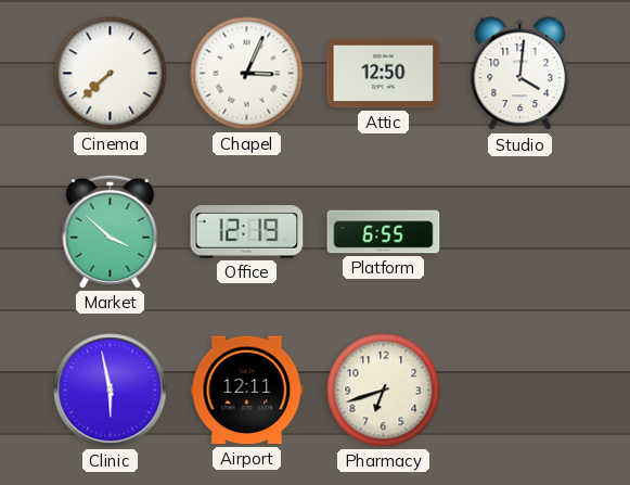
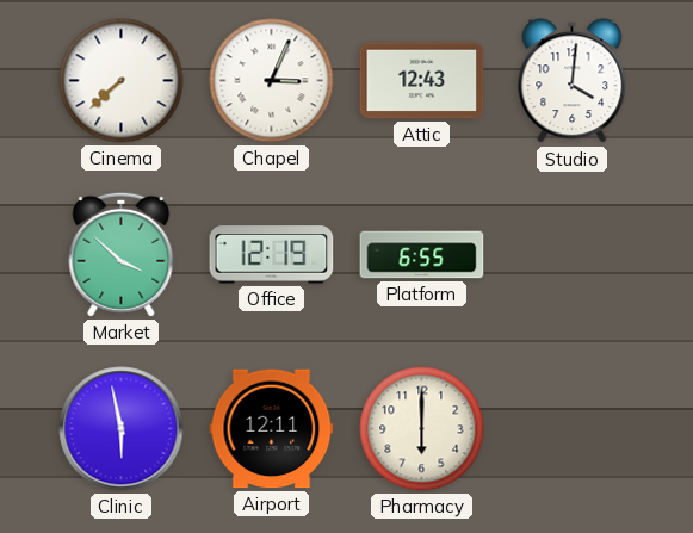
Attic: 12:50 -> 12:43
Pharmacy: 6:42 -> 6:00
